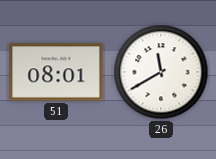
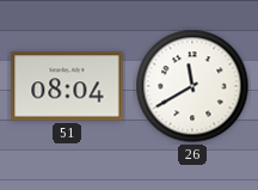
51: 08:01 -> 08:04
